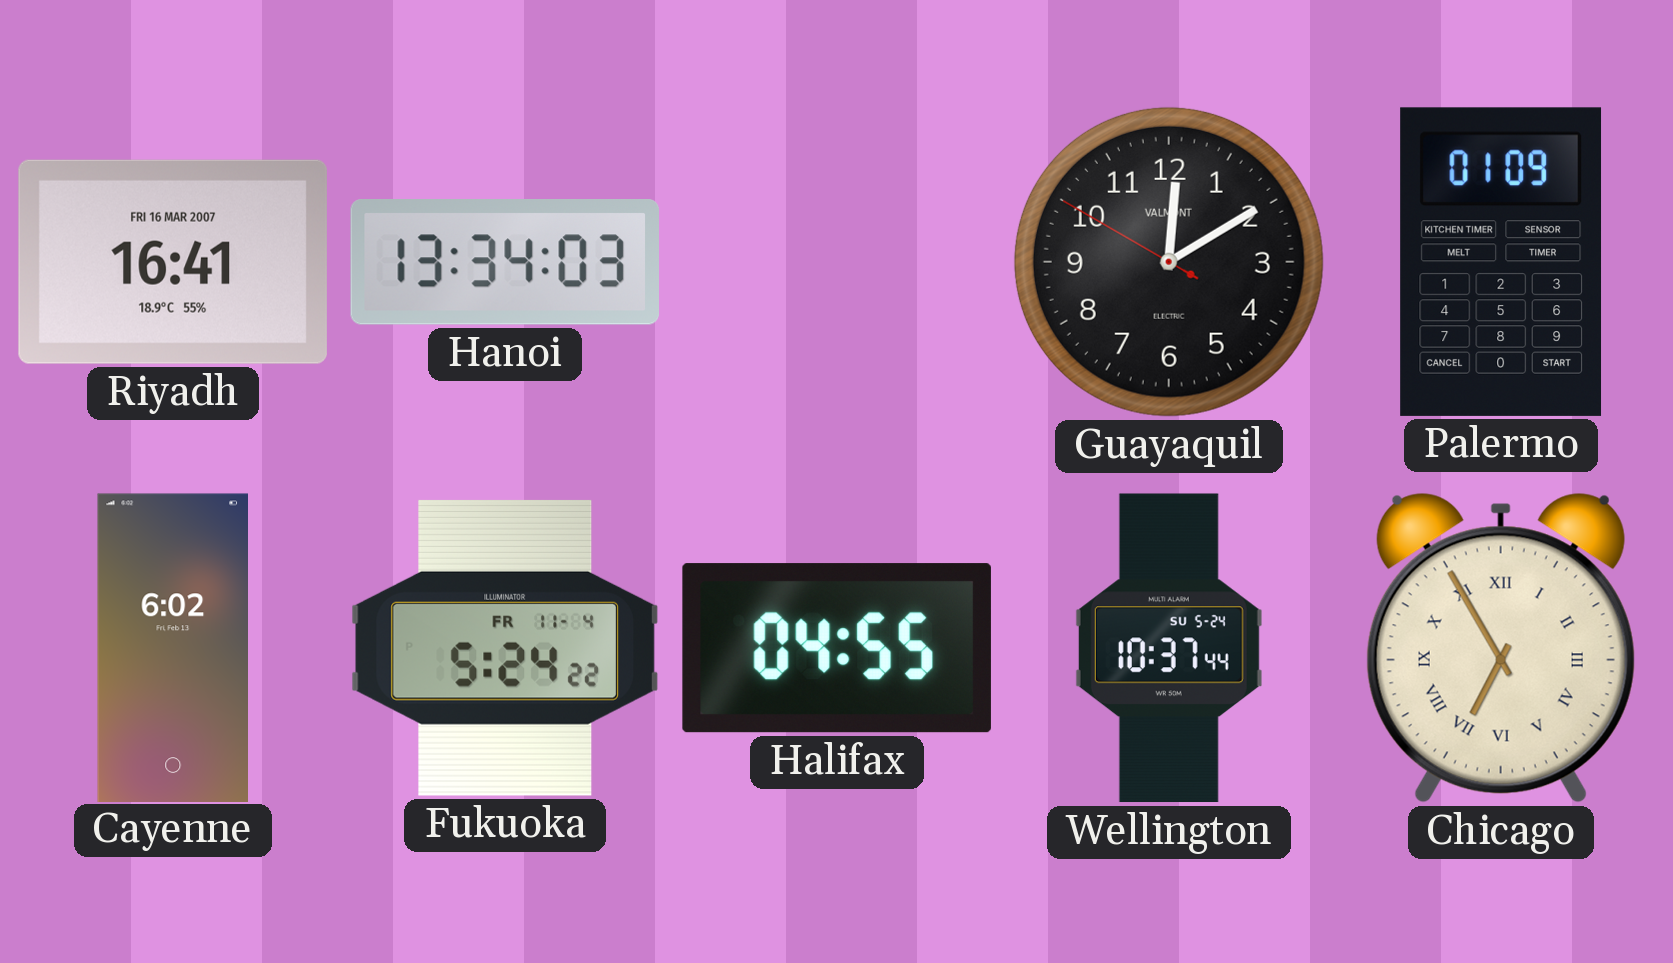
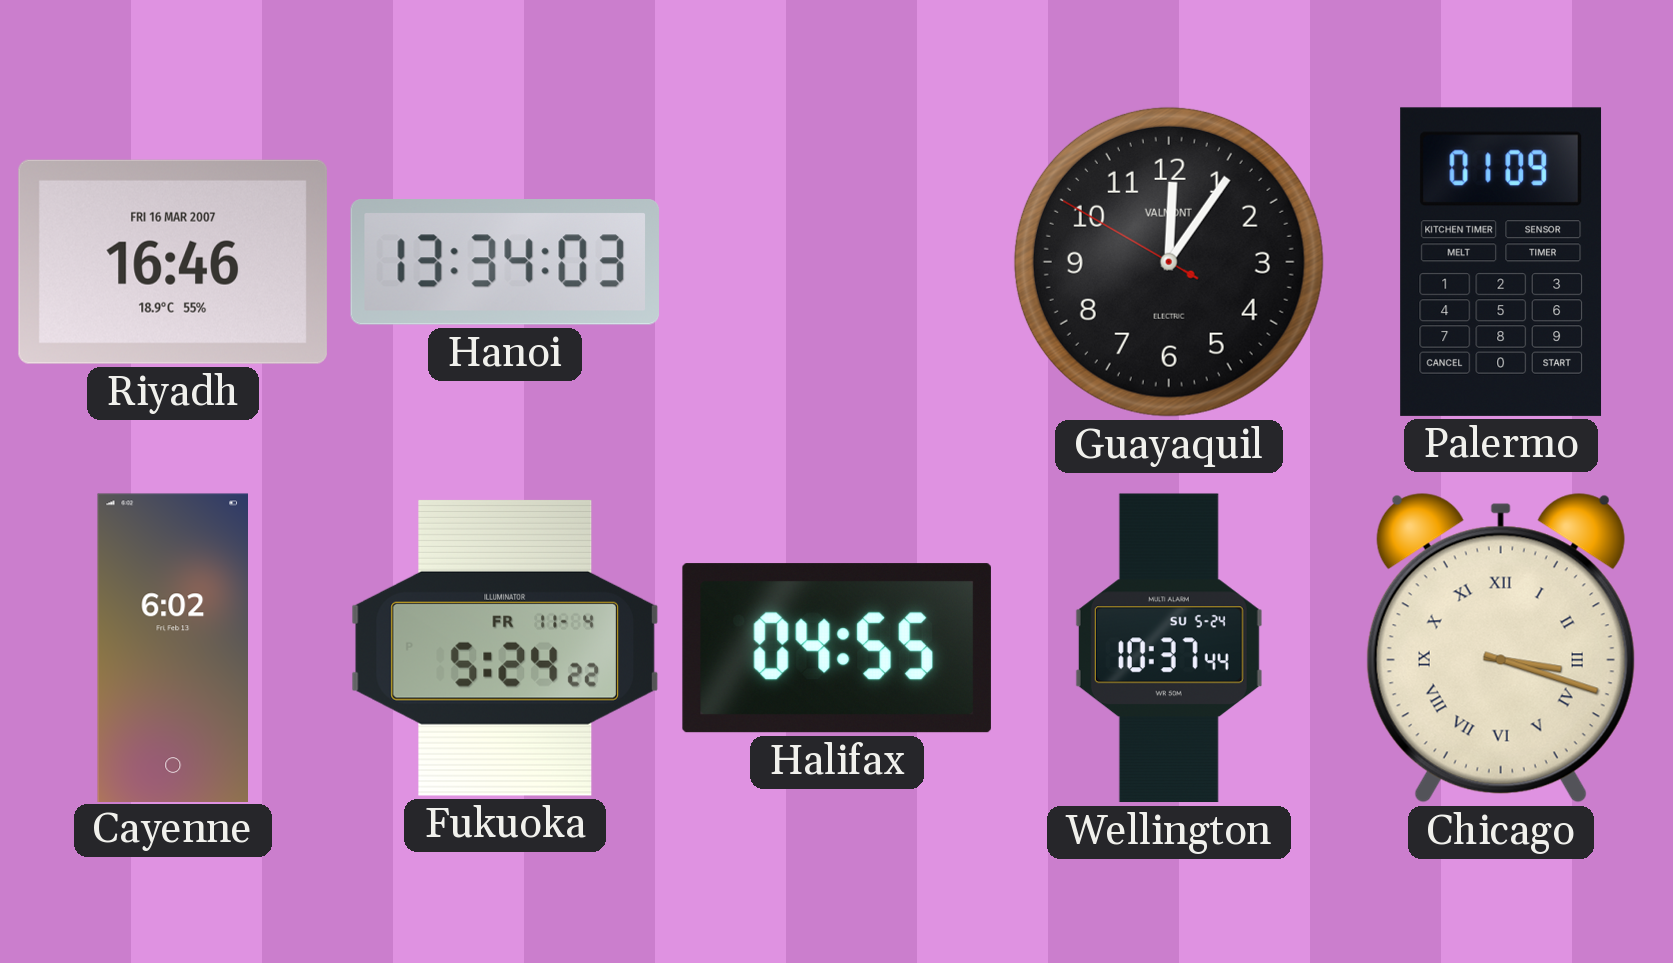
Riyadh: 16:41 -> 16:46
Guayaquil: 12:09 -> 12:05
Chicago: 6:55 -> 3:18
